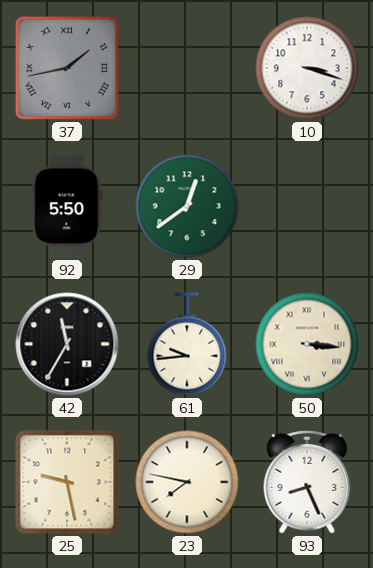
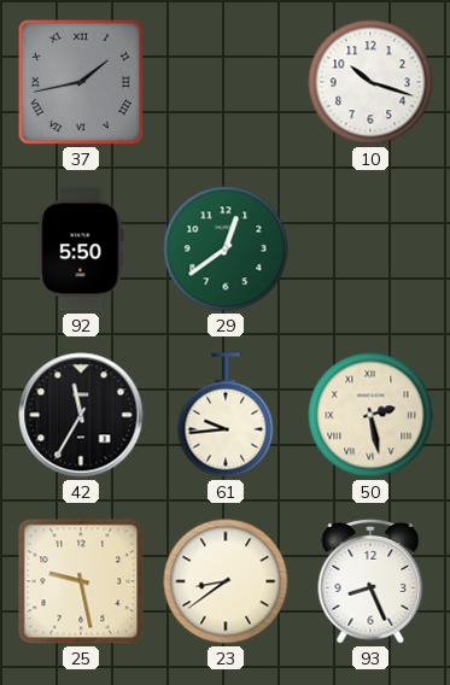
10: 3:18 -> 10:18
50: 3:16 -> 2:28
23: 7:47 -> 8:39
